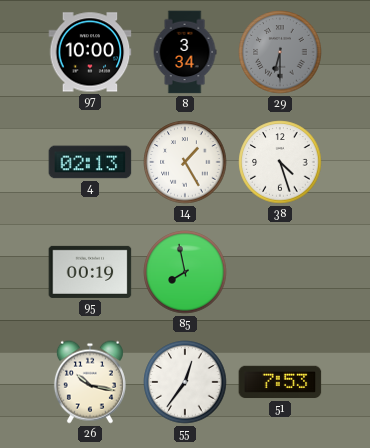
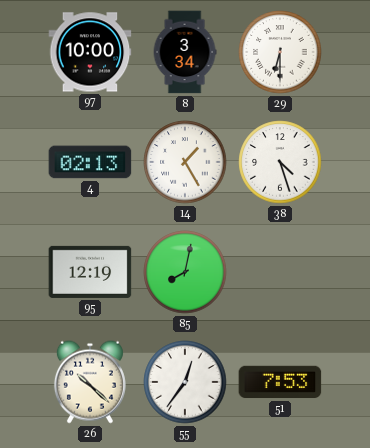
29 dial: grey -> white
95: 00:19 -> 12:19
85: 7:58 -> 8:02
26: 10:17 -> 10:22
